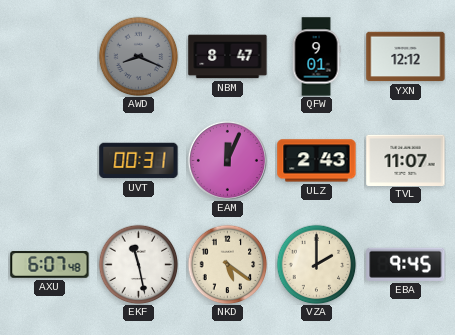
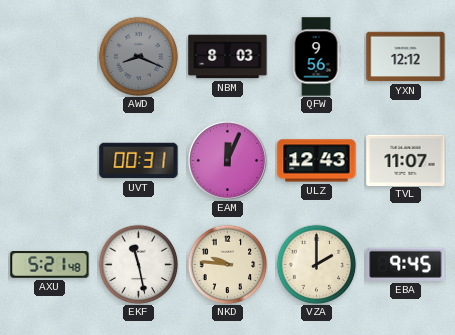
NBM: 8:47 -> 8:03
QFW: 9:01 -> 9:56
ULZ: 2:43 -> 12:43
AXU: 6:07 -> 5:21
NKD: 5:21 -> 9:46
